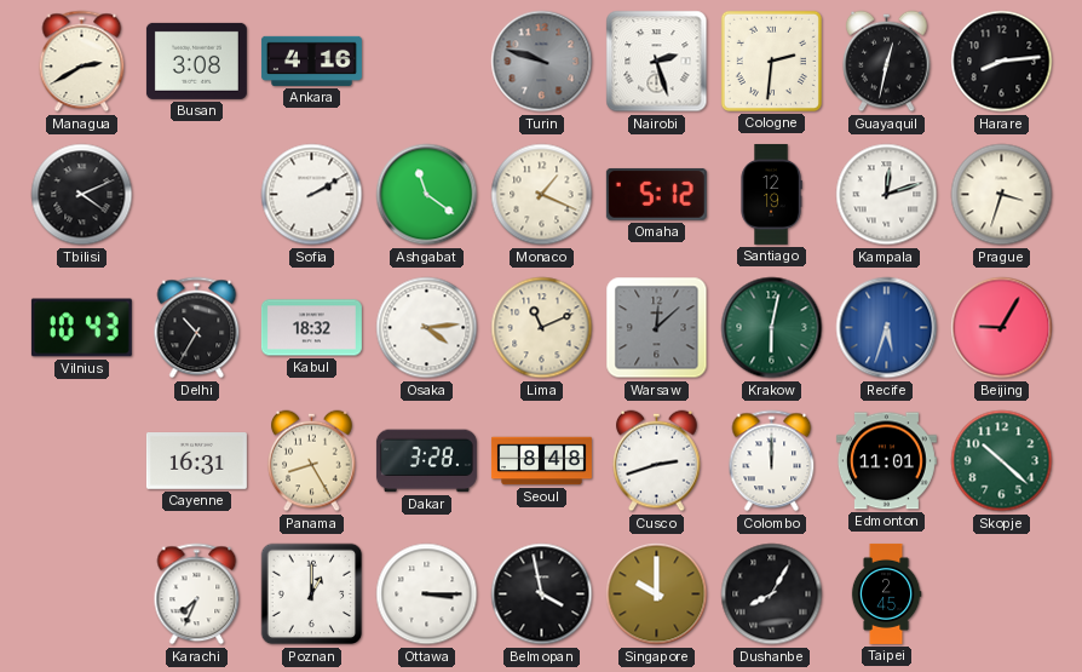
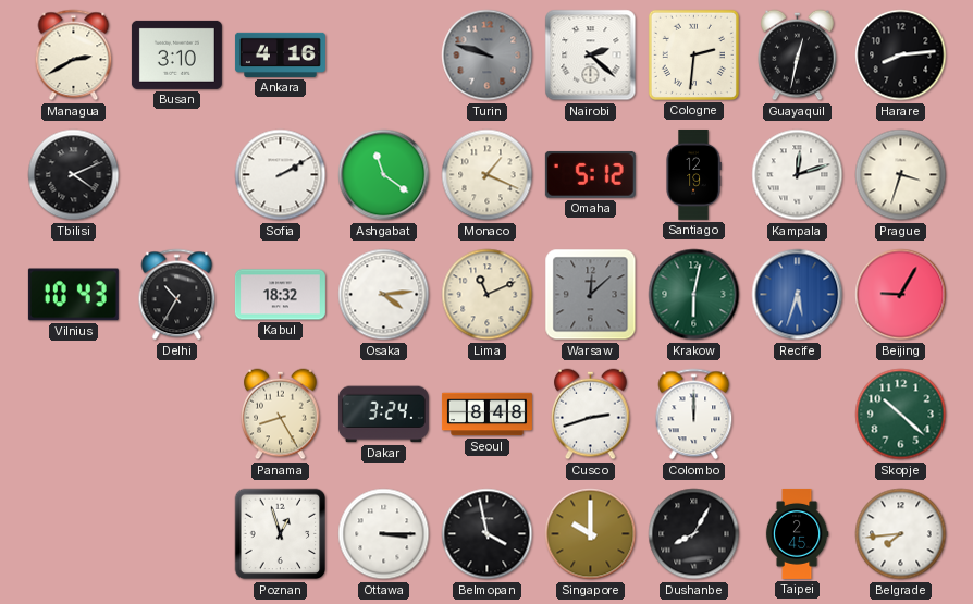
Busan: 3:08 -> 3:10
Nairobi: 2:27 -> 2:22
Cayenne: 16:31 -> none
Dakar: 3:28 -> 3:24
Edmonton: 11:01 -> none
Karachi: 7:34 -> none
Poznan: 1:00 -> 12:57
Belgrade: none -> 7:44
